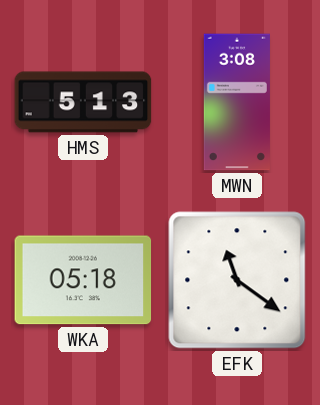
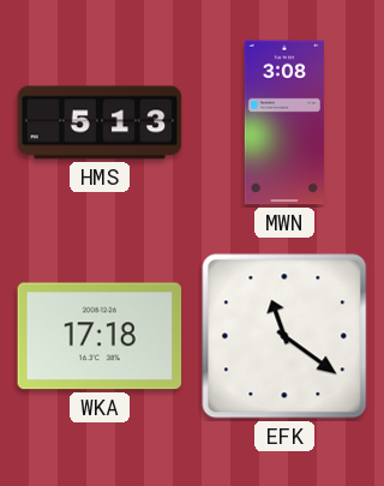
WKA: 05:18 -> 17:18
